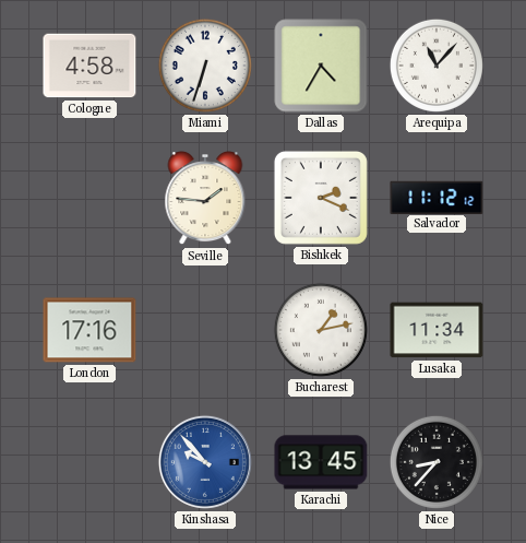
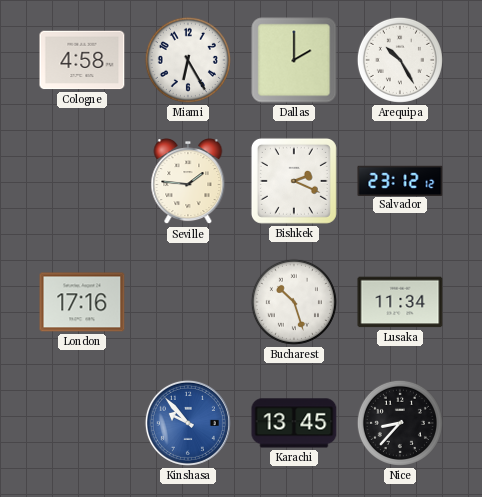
Miami: 6:33 -> 6:25
Dallas: 4:35 -> 2:00
Arequipa: 11:07 -> 10:25
Salvador: 11:12 -> 23:12
Bucharest: 1:13 -> 10:27
